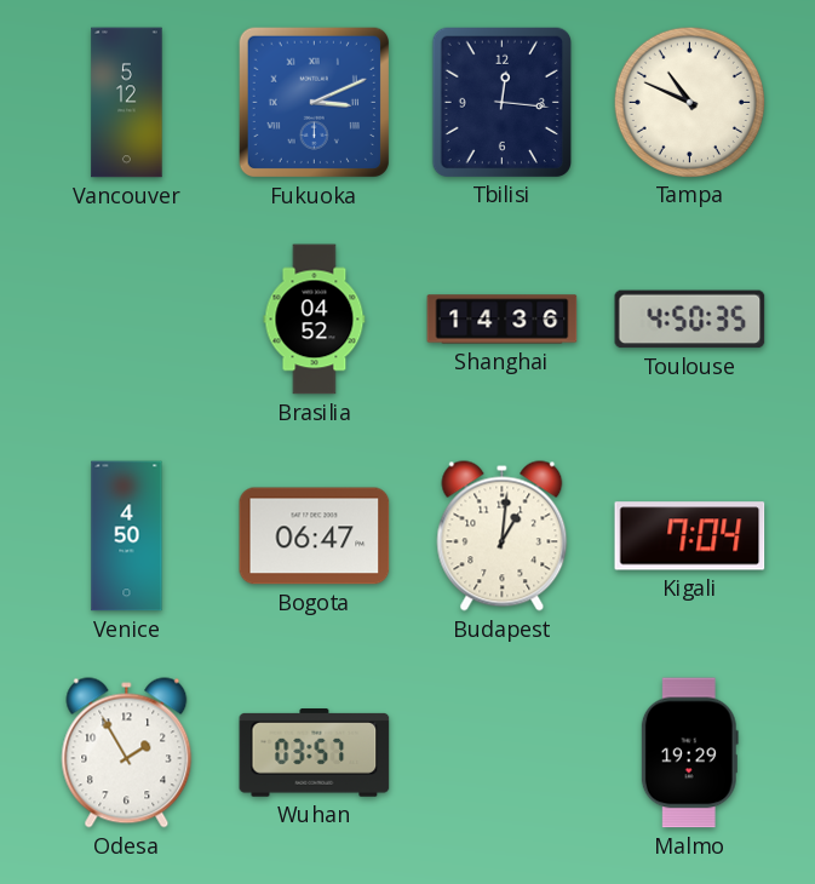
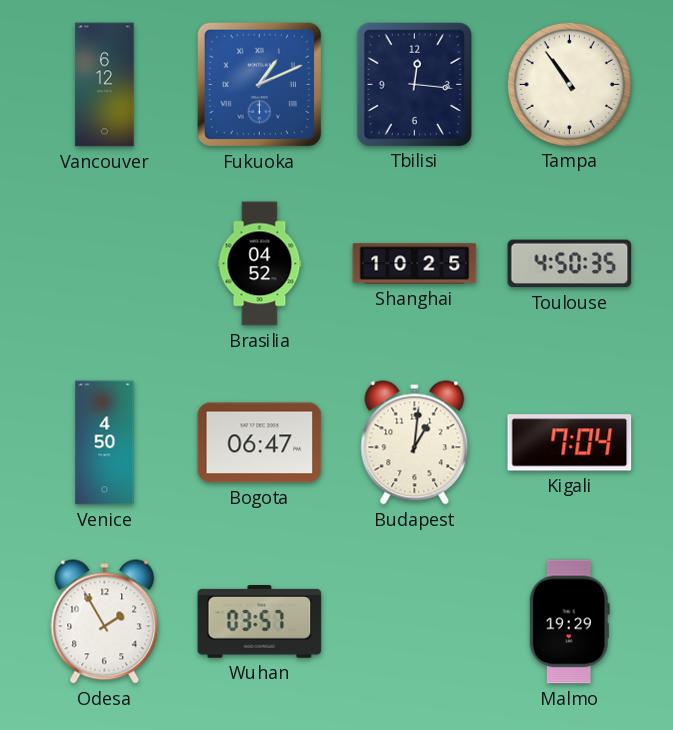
Vancouver: 5:12 -> 6:12
Fukuoka: 3:11 -> 1:11
Tampa: 10:49 -> 10:54
Shanghai: 14:36 -> 10:25
